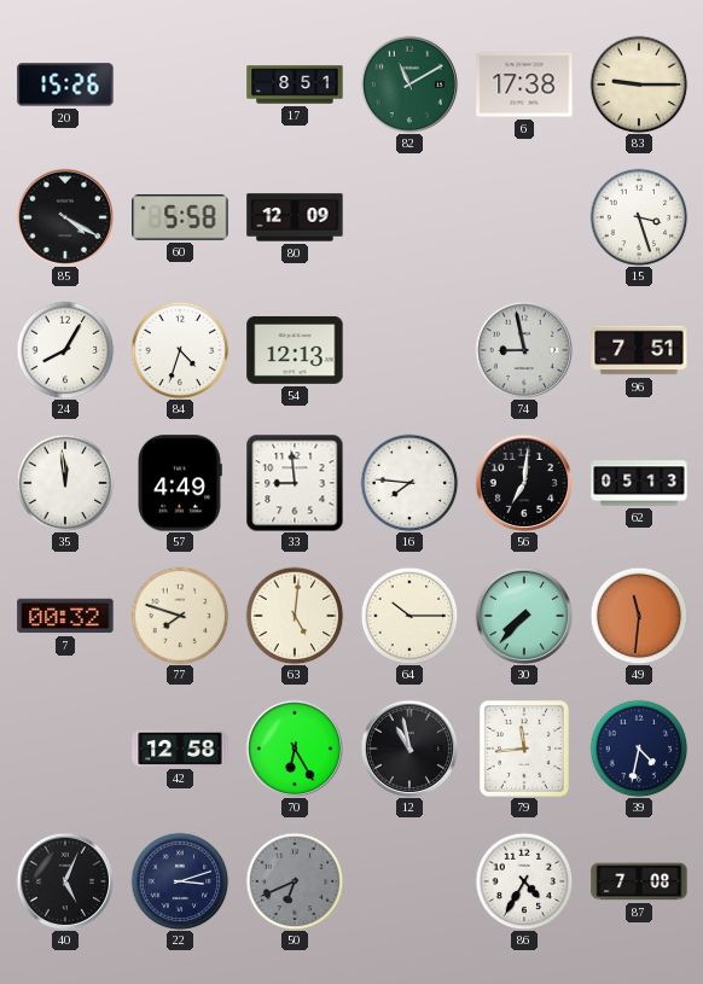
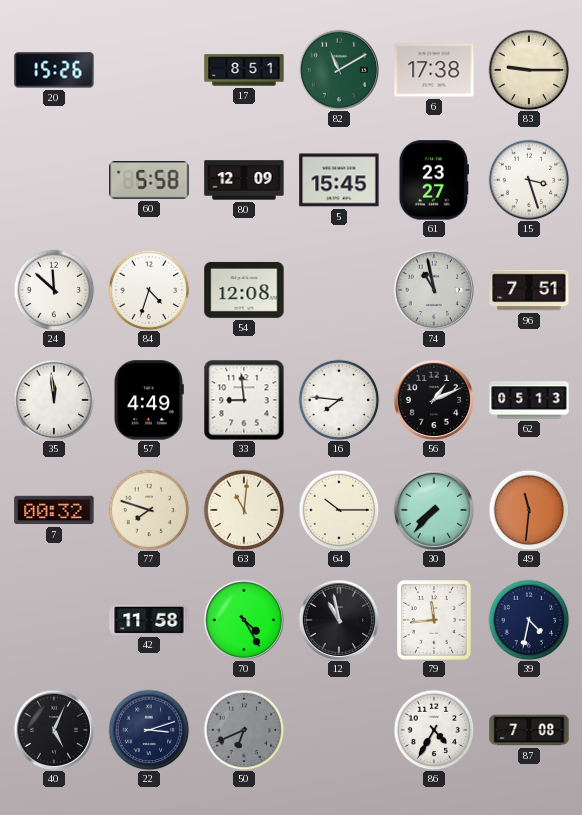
85: 4:20 -> none
5: none -> 15:45
61: none -> 23:27
24: 8:05 -> 11:52
54: 12:13 -> 12:08
74: 8:58 -> 10:58
56: 7:01 -> 1:11
63: 5:01 -> 11:01
42: 12:58 -> 11:58
70: 6:25 -> 4:25
